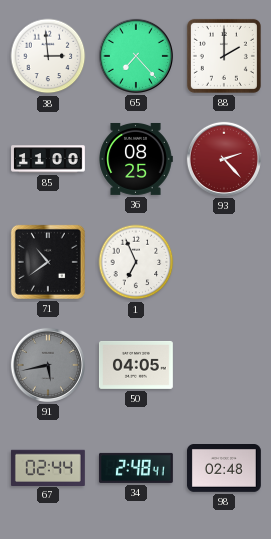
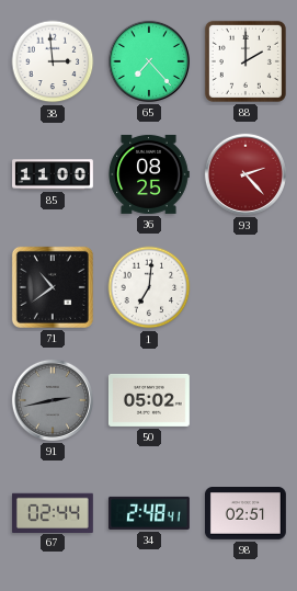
1: 6:56 -> 7:01
91: 5:43 -> 2:43
50: 04:05 -> 05:02
98: 02:48 -> 02:51
